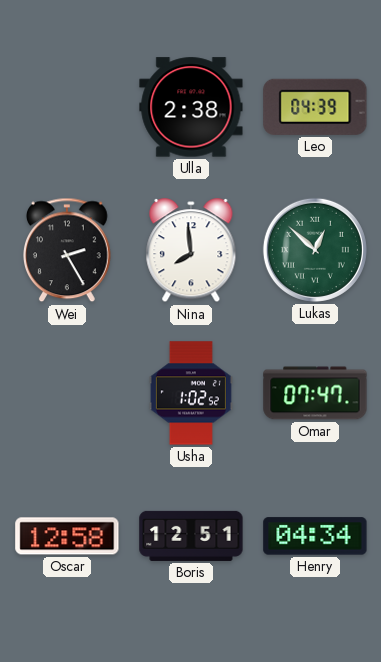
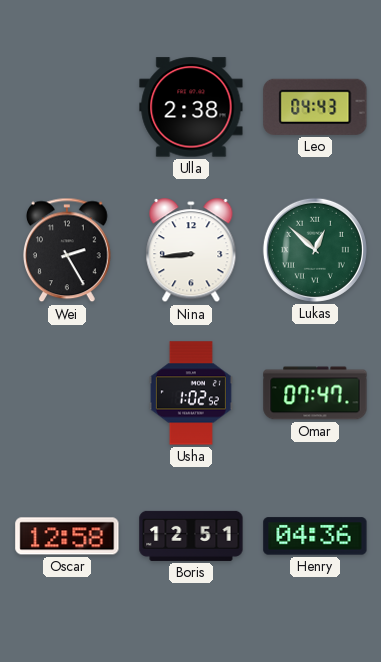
Leo: 04:39 -> 04:43
Nina: 7:59 -> 8:44
Henry: 04:34 -> 04:36
